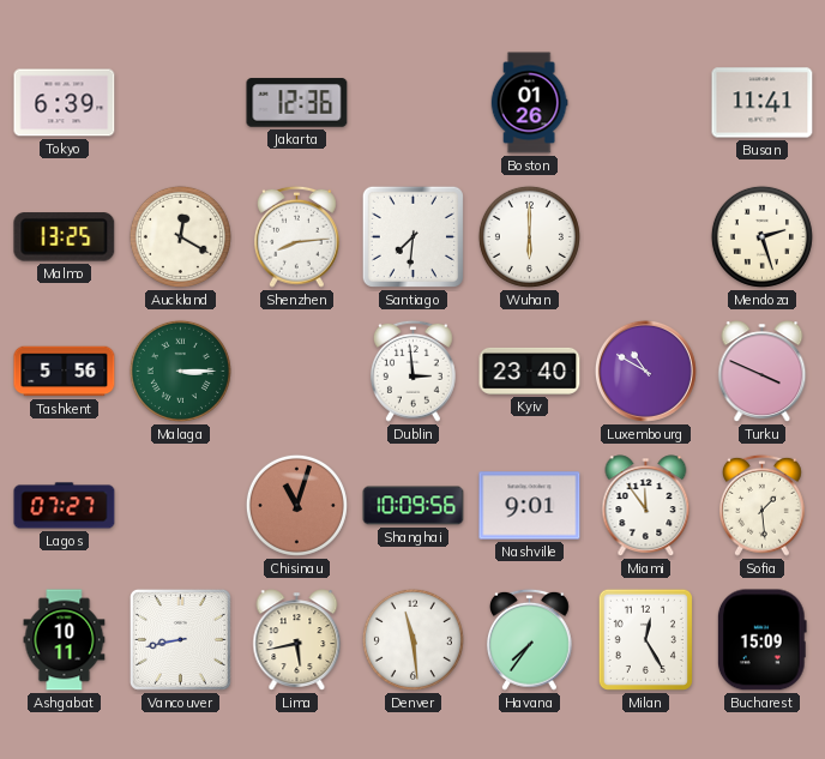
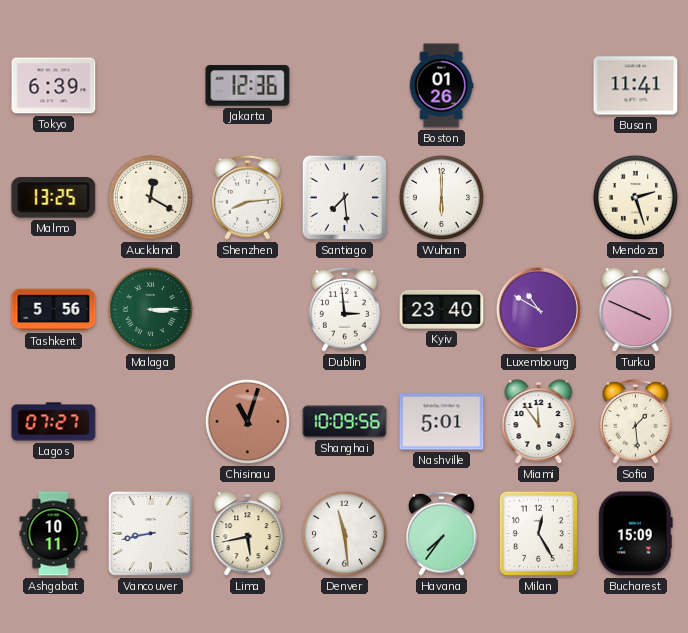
Santiago: 7:31 -> 7:29
Nashville: 9:01 -> 5:01
